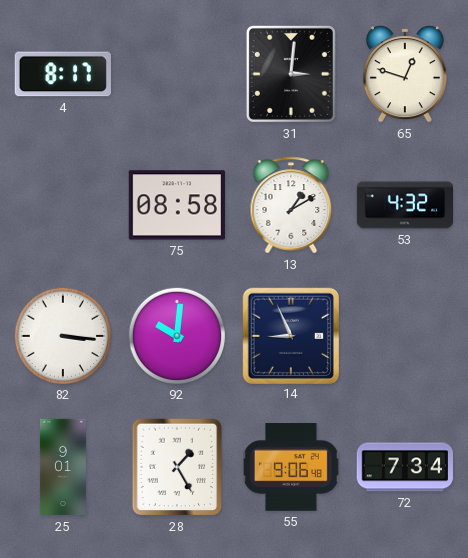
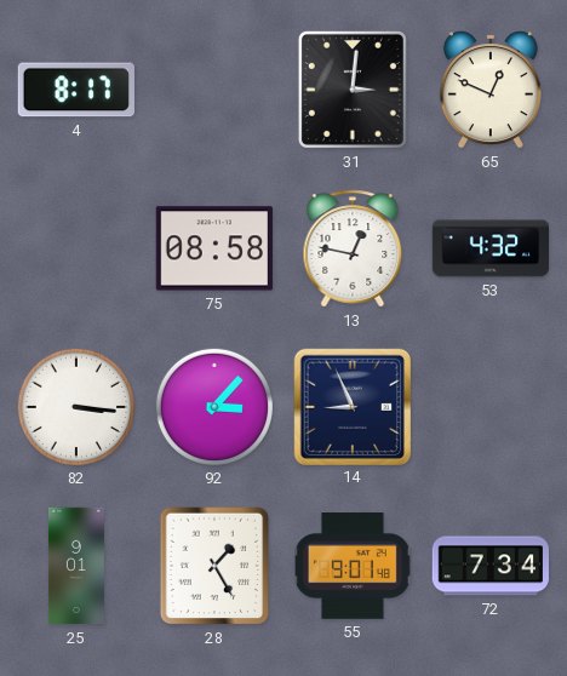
65: 12:48 -> 12:49
13: 1:10 -> 12:47
92: 10:01 -> 3:07
55: 9:06 -> 9:01
